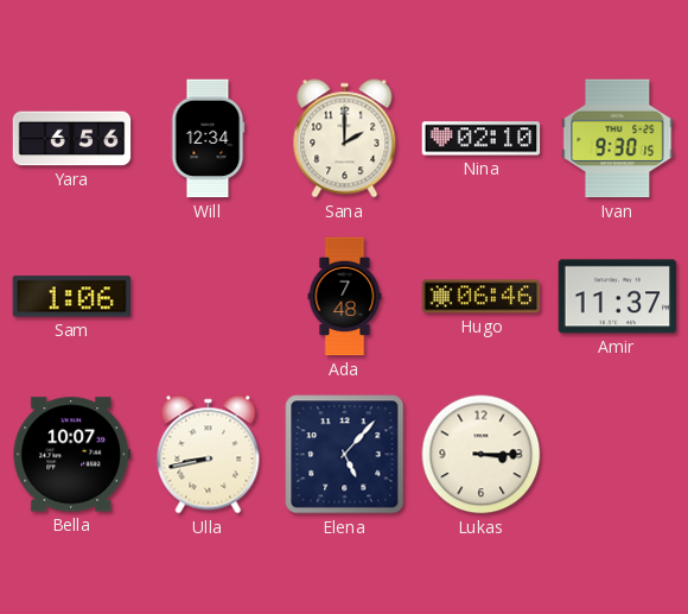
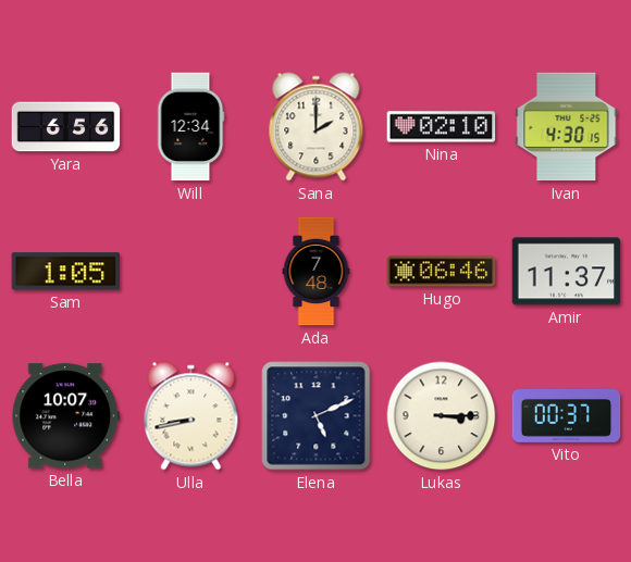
Ivan: 9:30 -> 4:30
Sam: 1:06 -> 1:05
Elena: 5:07 -> 5:11
Vito: none -> 00:37
